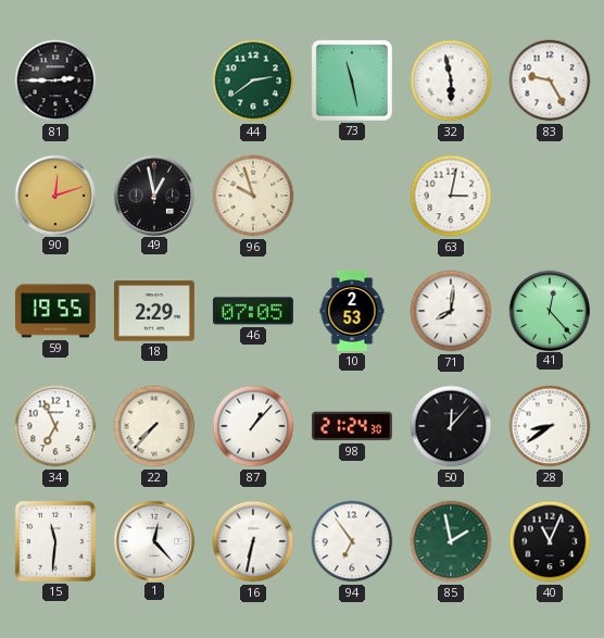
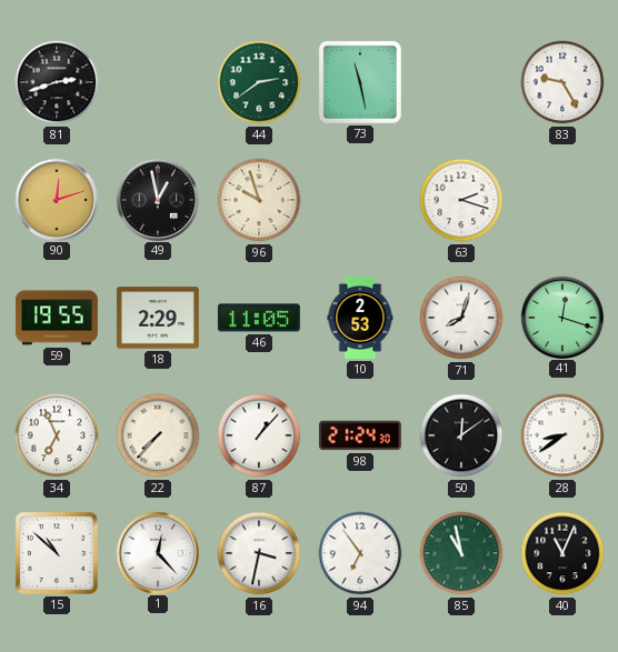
81: 2:45 -> 2:42
32: 5:58 -> none
63: 3:02 -> 2:18
46: 07:05 -> 11:05
71: 8:01 -> 8:03
41: 12:23 -> 12:18
50: 12:07 -> 12:09
15: 11:31 -> 10:52
16: 6:32 -> 3:32
85: 1:58 -> 10:58
